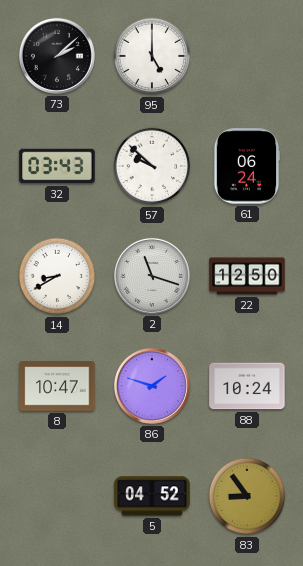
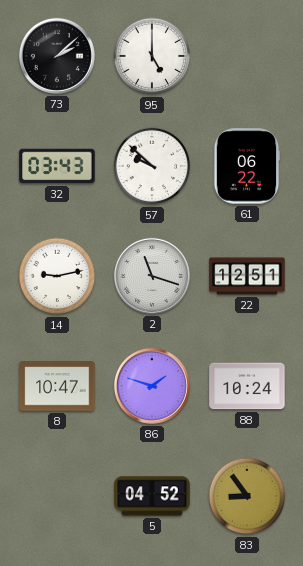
61: 06:24 -> 06:22
14: 8:40 -> 9:13
22: 12:50 -> 12:51
